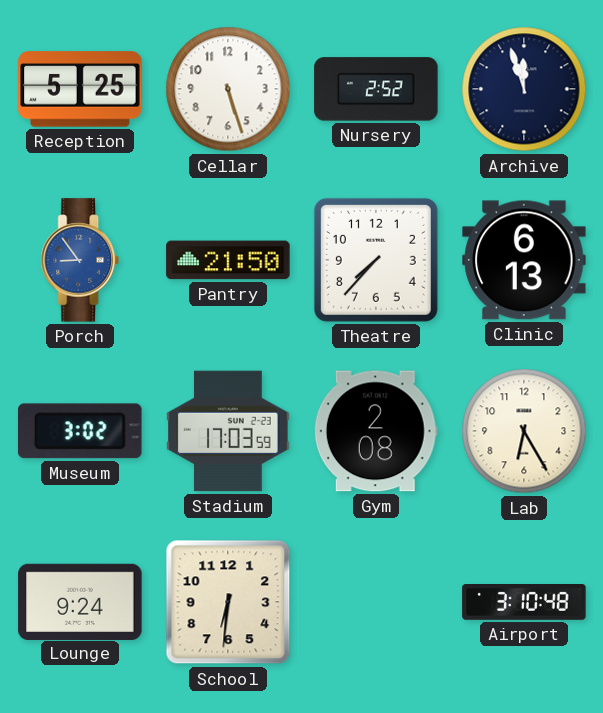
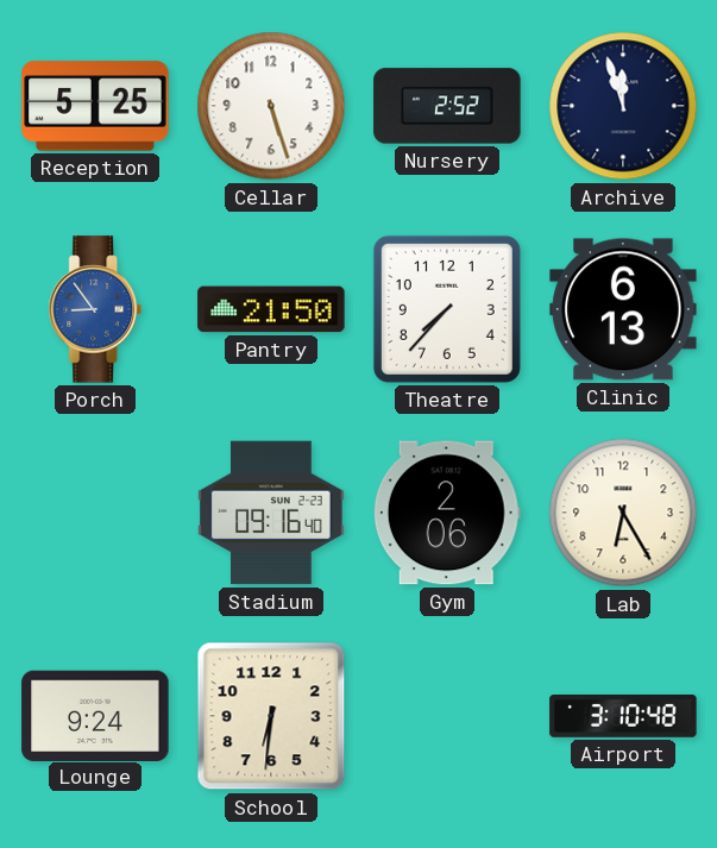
Museum: 3:02 -> none
Stadium: 17:03 -> 09:16
Gym: 2:08 -> 2:06
